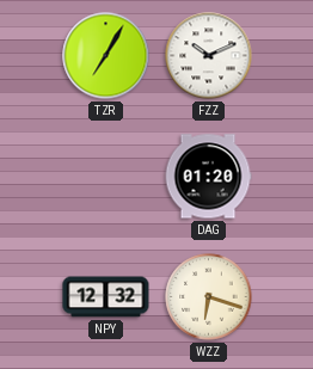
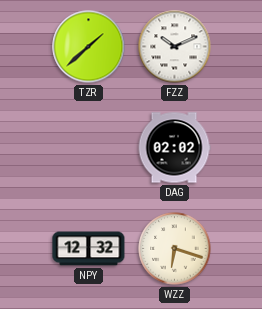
TZR: 7:05 -> 1:38
DAG: 01:20 -> 02:02
